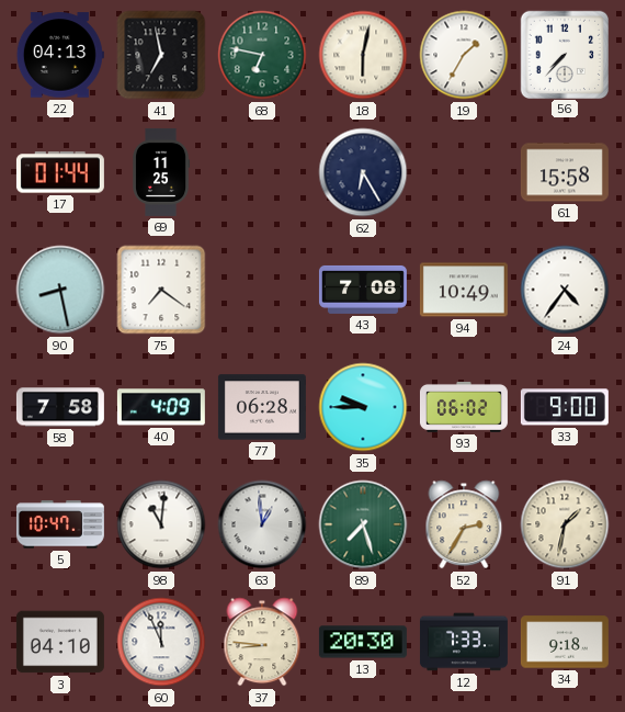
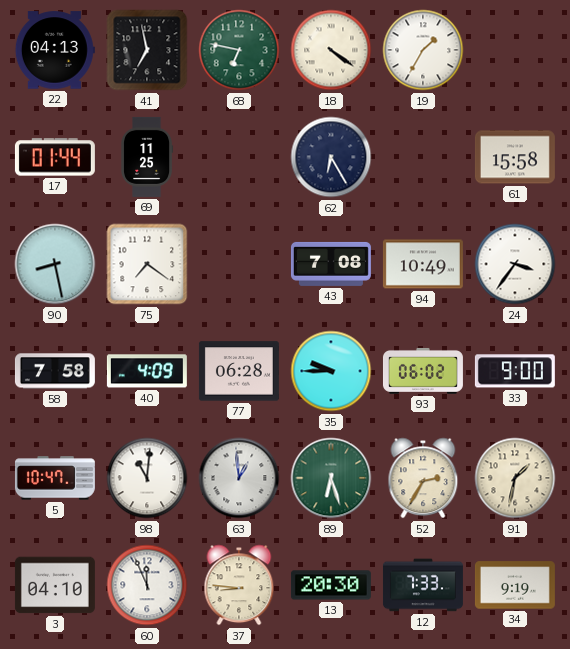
18: 6:02 -> 4:21
56: 7:37 -> none
24: 4:36 -> 3:36
89: 7:27 -> 6:27
34: 9:18 -> 9:19
